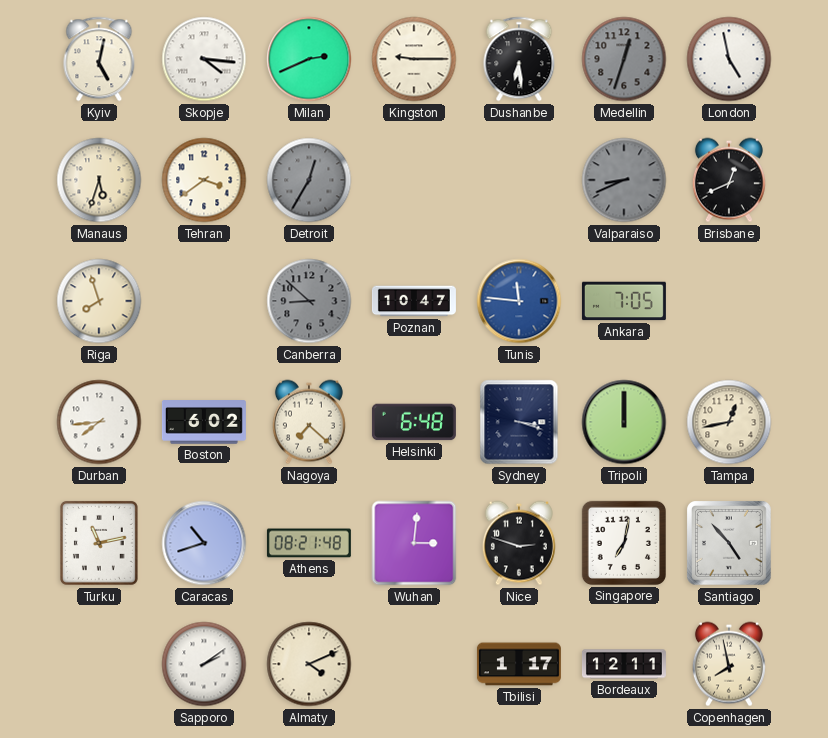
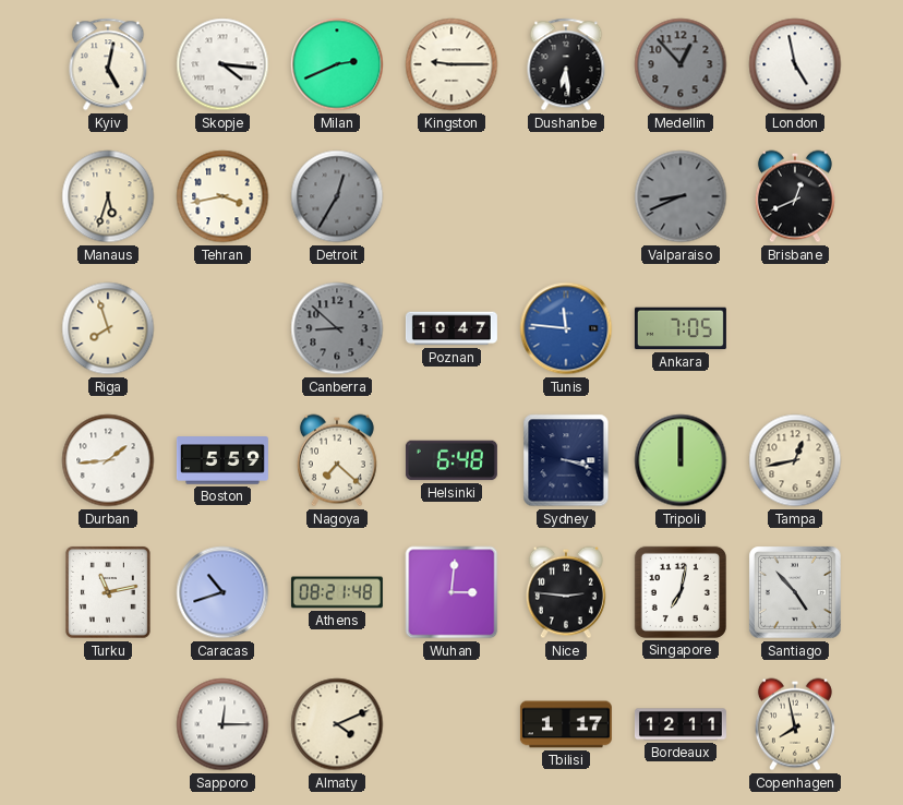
Medellin: 12:33 -> 12:53
Tehran: 3:39 -> 3:43
Durban: 7:44 -> 1:44
Boston: 6:02 -> 5:59
Nice: 2:48 -> 2:46
Sapporo: 2:09 -> 12:15
